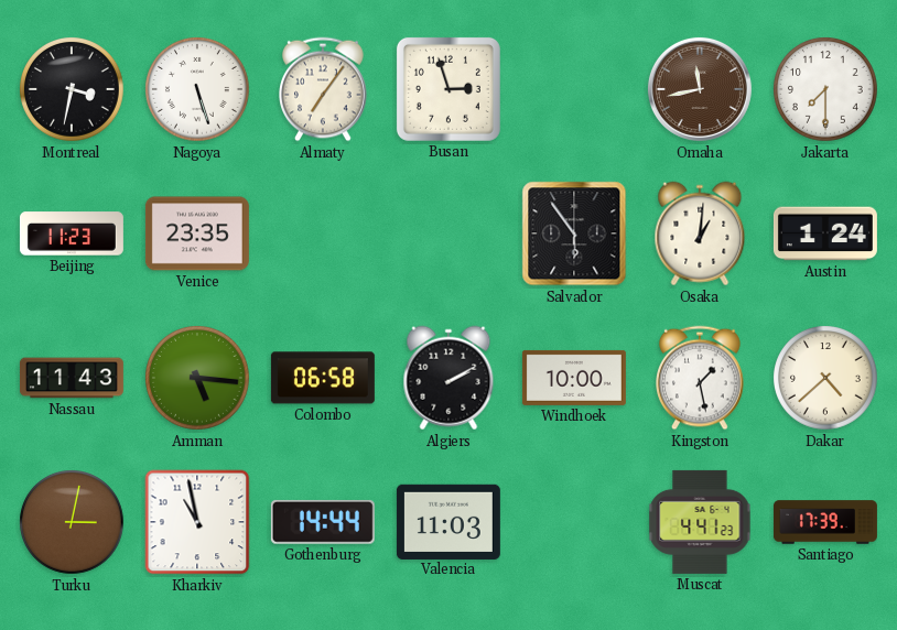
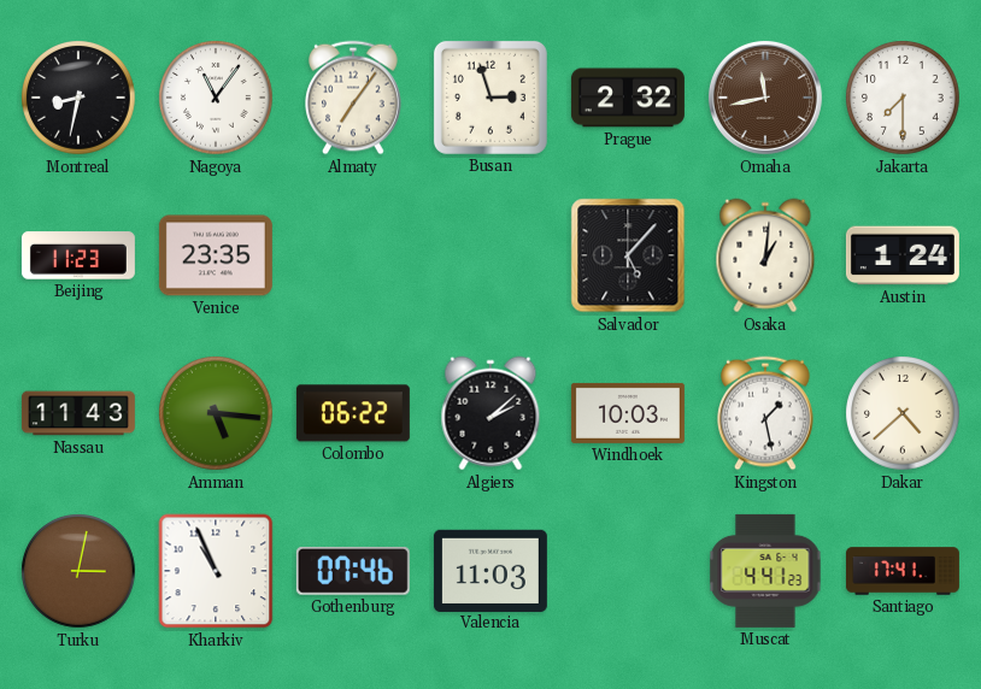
Montreal: 3:32 -> 8:32
Nagoya: 5:27 -> 11:06
Prague: none -> 2:32
Salvador: 5:54 -> 5:07
Colombo: 06:58 -> 06:22
Algiers: 2:10 -> 2:08
Windhoek: 10:00 -> 10:03
Kharkiv: 10:58 -> 10:56
Gothenburg: 14:44 -> 07:46
Santiago: 17:39 -> 17:41
